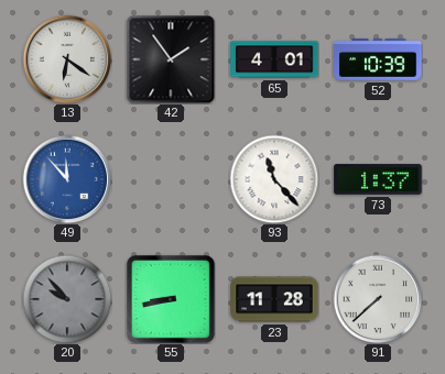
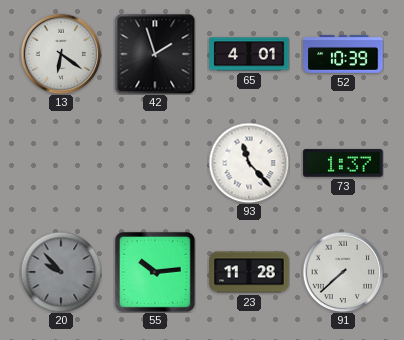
42: 1:54 -> 1:57
49: 11:53 -> none
55: 8:43 -> 10:14
